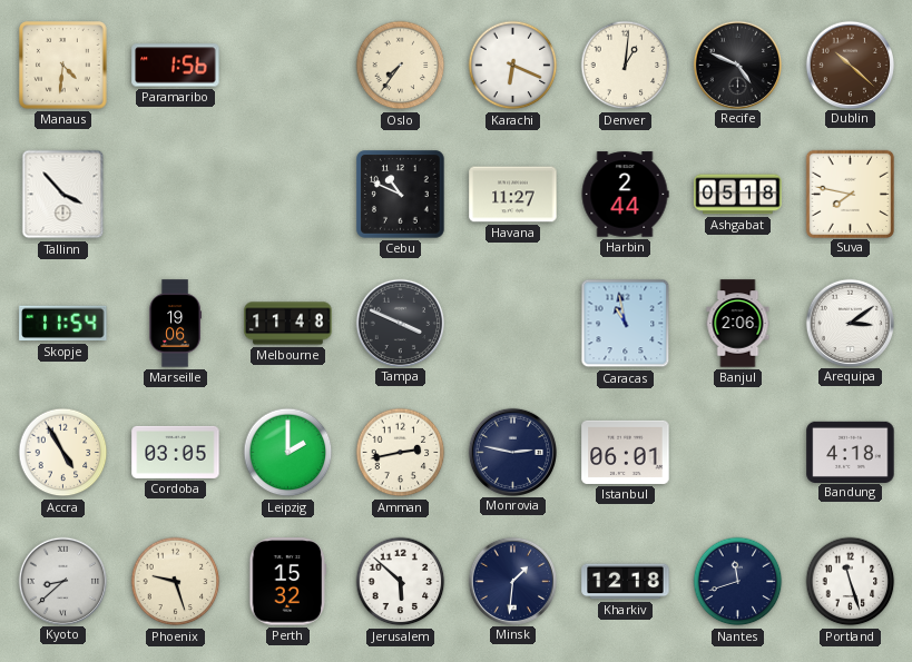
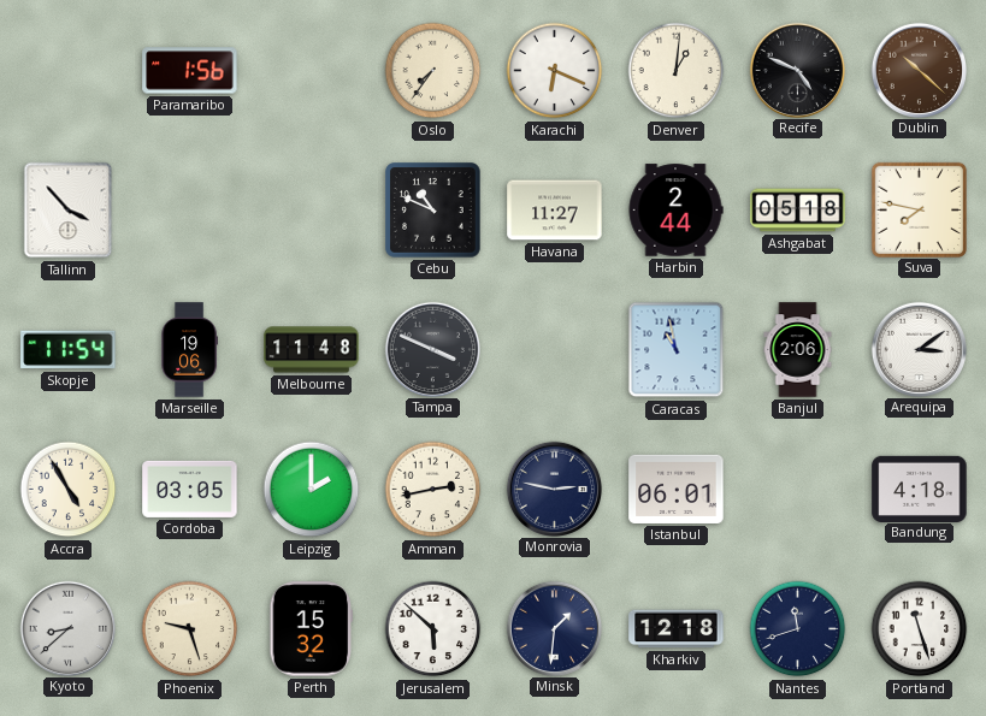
Manaus: 4:31 -> none
